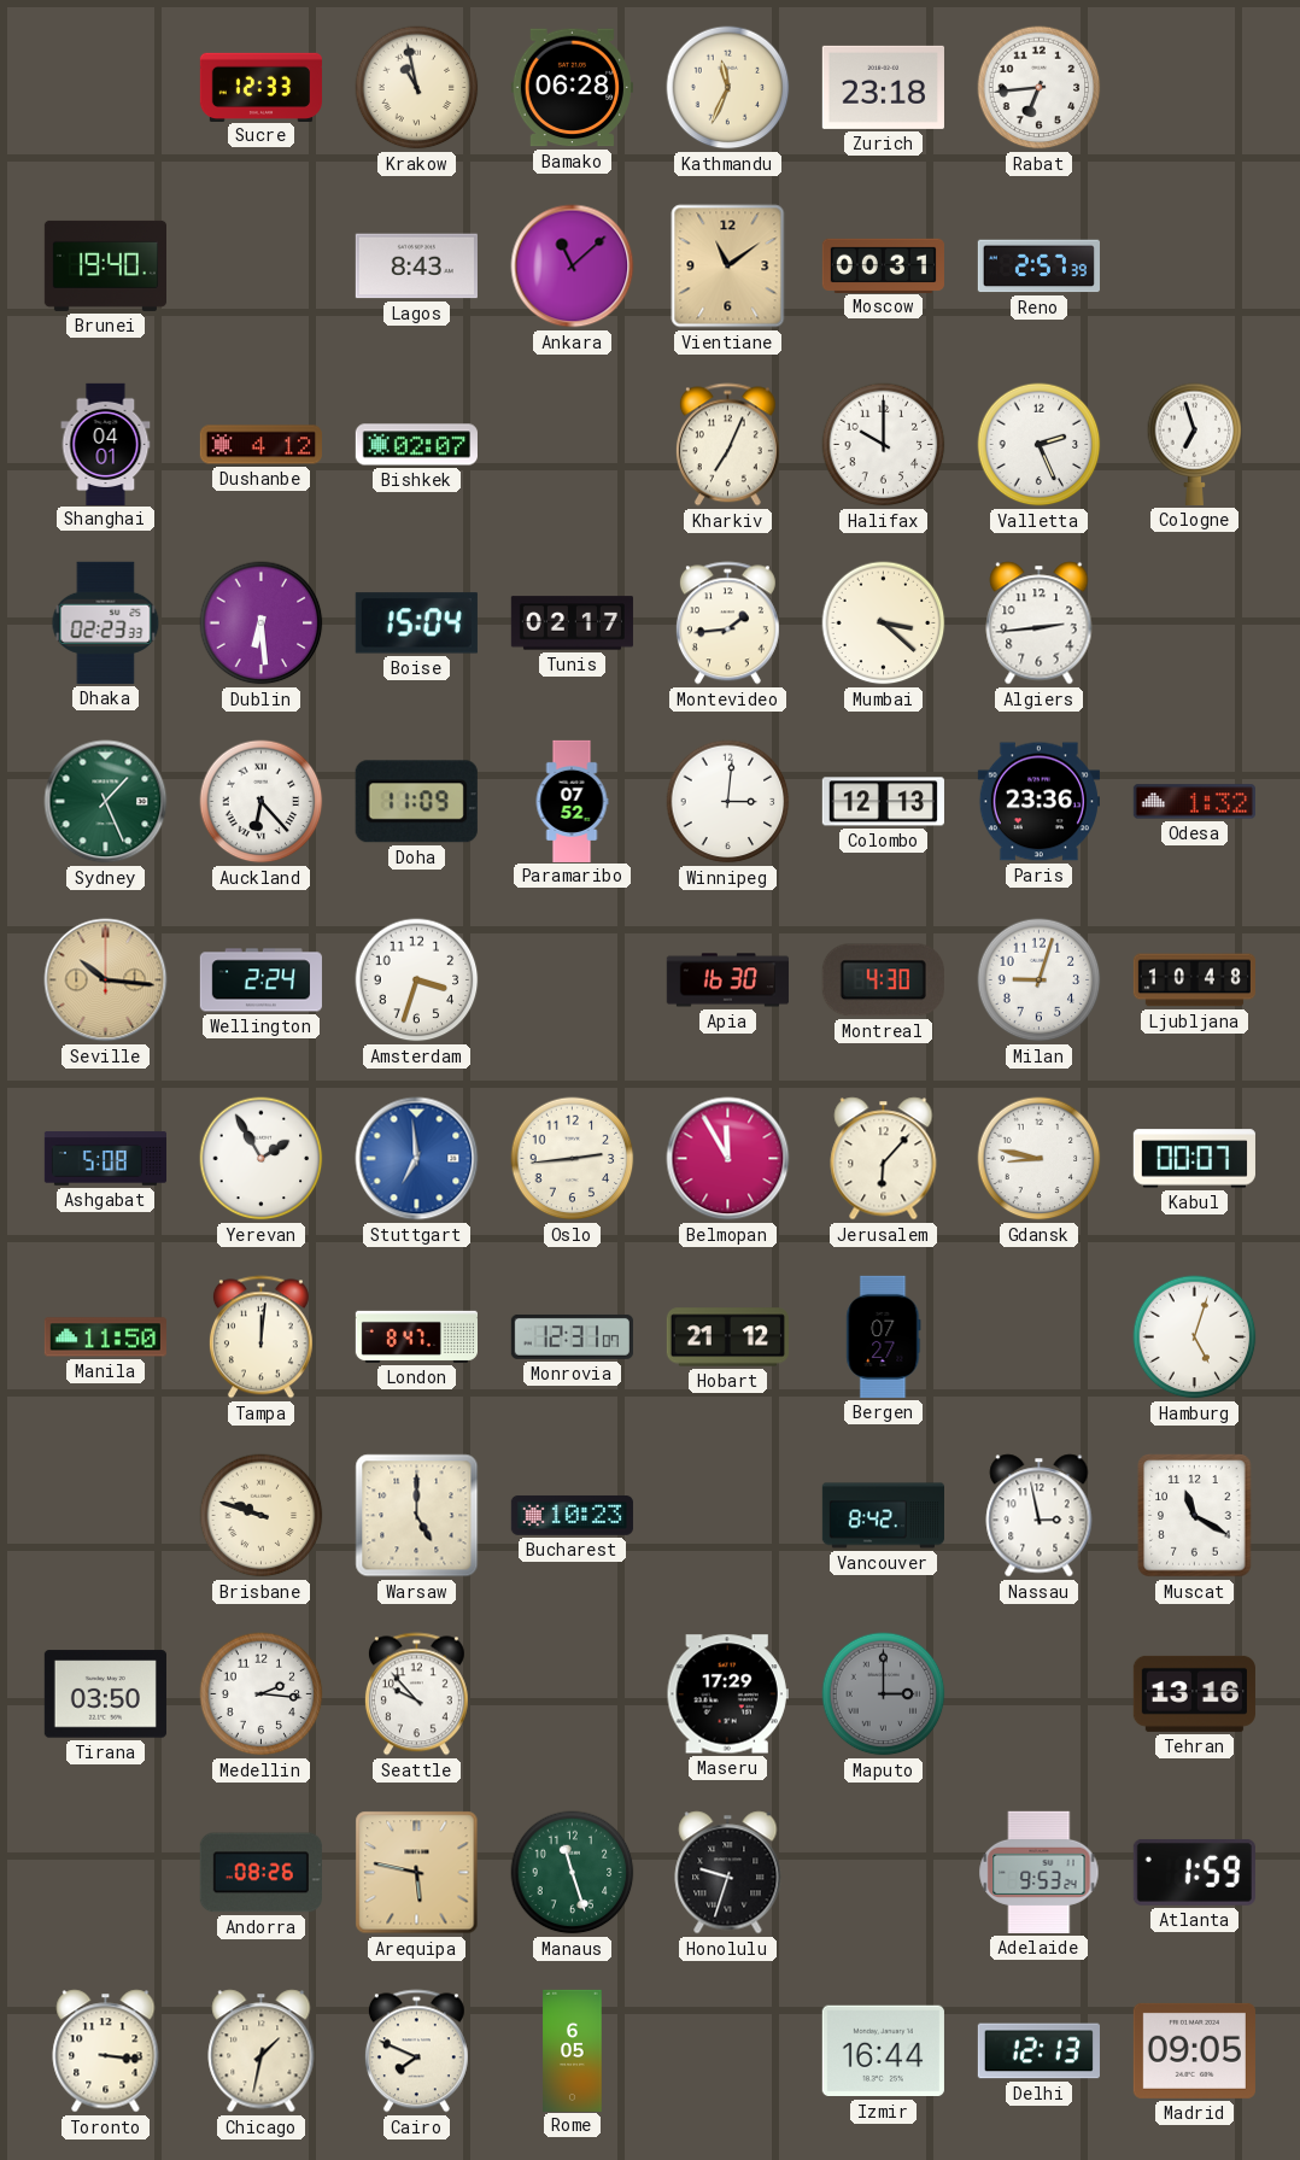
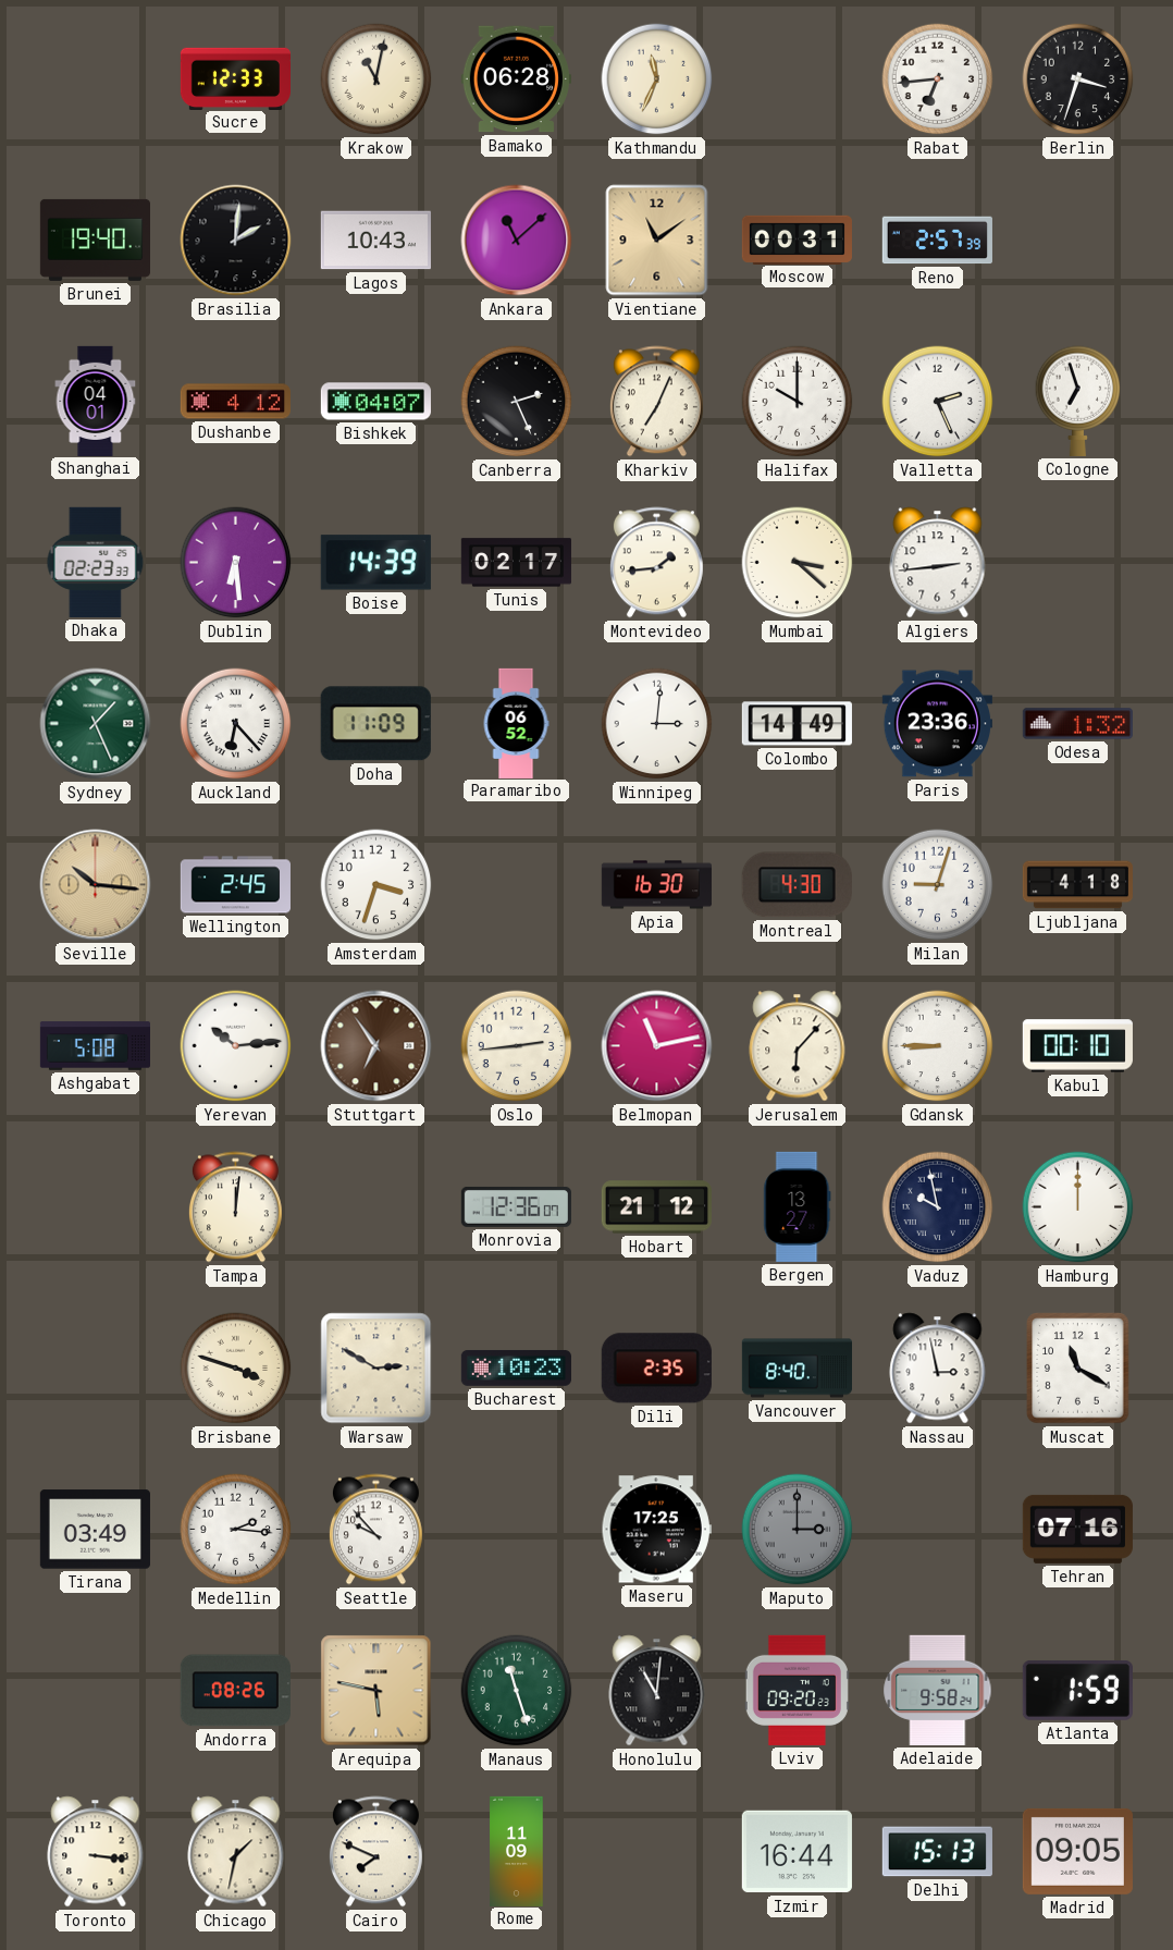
Krakow: 10:58 -> 11:02
Zurich: 23:18 -> none
Berlin: none -> 3:33
Brasilia: none -> 2:01
Lagos: 8:43 -> 10:43
Bishkek: 02:07 -> 04:07
Canberra: none -> 2:26
Boise: 15:04 -> 14:39
Paramaribo: 07:52 -> 06:52
Colombo: 12:13 -> 14:49
Wellington: 2:24 -> 2:45
Ljubljana: 10:48 -> 4:18
Yerevan: 1:55 -> 10:14
Stuttgart: 6:59 -> 6:54
Stuttgart dial: blue -> brown
Belmopan: 11:55 -> 11:13
Gdansk: 8:47 -> 8:45
Kabul: 00:07 -> 00:10
Manila: 11:50 -> none
London: 8:47 -> none
Monrovia: 12:31 -> 12:36
Bergen: 07:27 -> 13:27
Vaduz: none -> 9:58
Hamburg: 5:03 -> 12:00
Brisbane: 9:48 -> 3:48
Warsaw: 5:00 -> 2:50
Dili: none -> 2:35
Vancouver: 8:42 -> 8:40
Tirana: 03:50 -> 03:49
Maseru: 17:29 -> 17:25
Tehran: 13:16 -> 07:16
Honolulu: 9:33 -> 11:01
Lviv: none -> 09:20
Adelaide: 9:53 -> 9:58
Rome: 6:05 -> 11:09
Delhi: 12:13 -> 15:13
